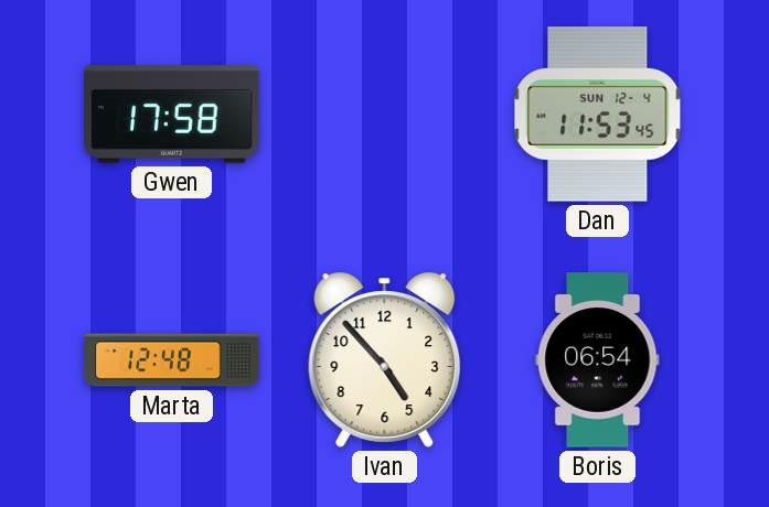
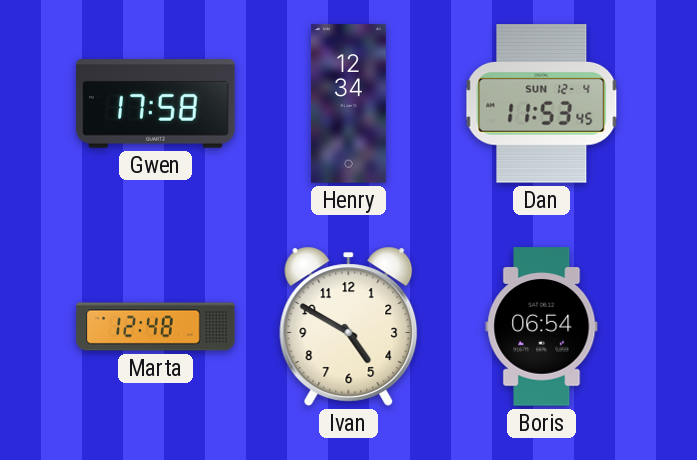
Henry: none -> 12:34
Ivan: 4:53 -> 4:50
